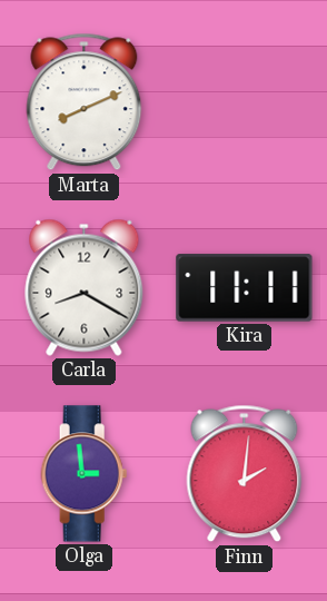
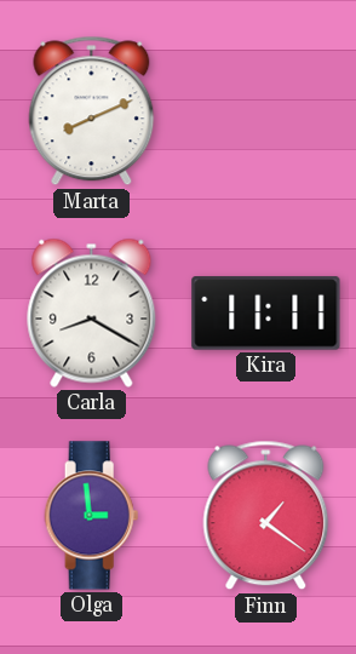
Finn: 2:01 -> 1:21
